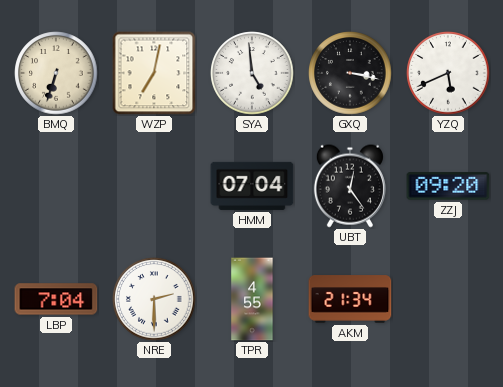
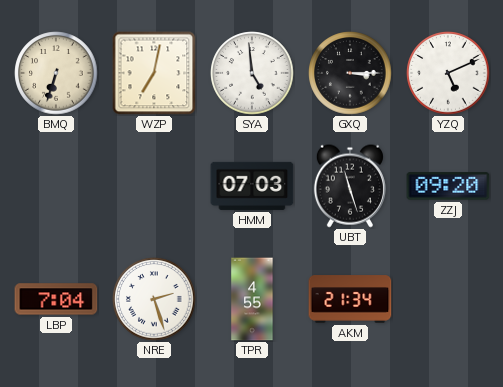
GXQ: 3:17 -> 3:15
YZQ: 5:41 -> 5:11
HMM: 07:04 -> 07:03
UBT: 12:24 -> 11:27
NRE: 2:30 -> 2:27
